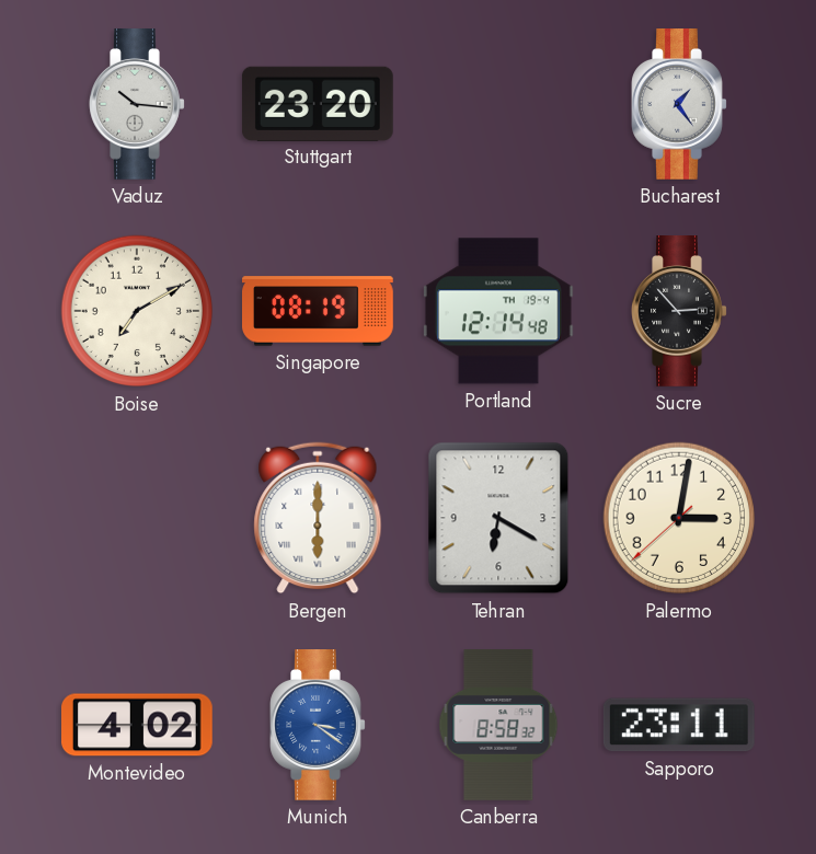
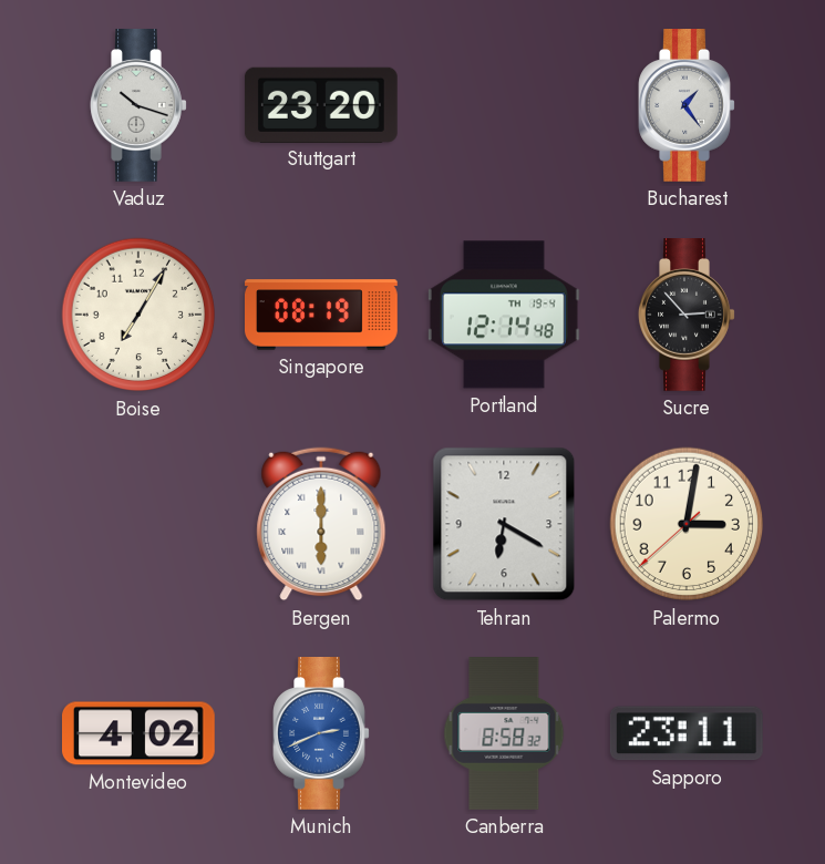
Vaduz: 10:16 -> 10:18
Boise: 7:10 -> 7:05
Munich: 3:21 -> 2:41
